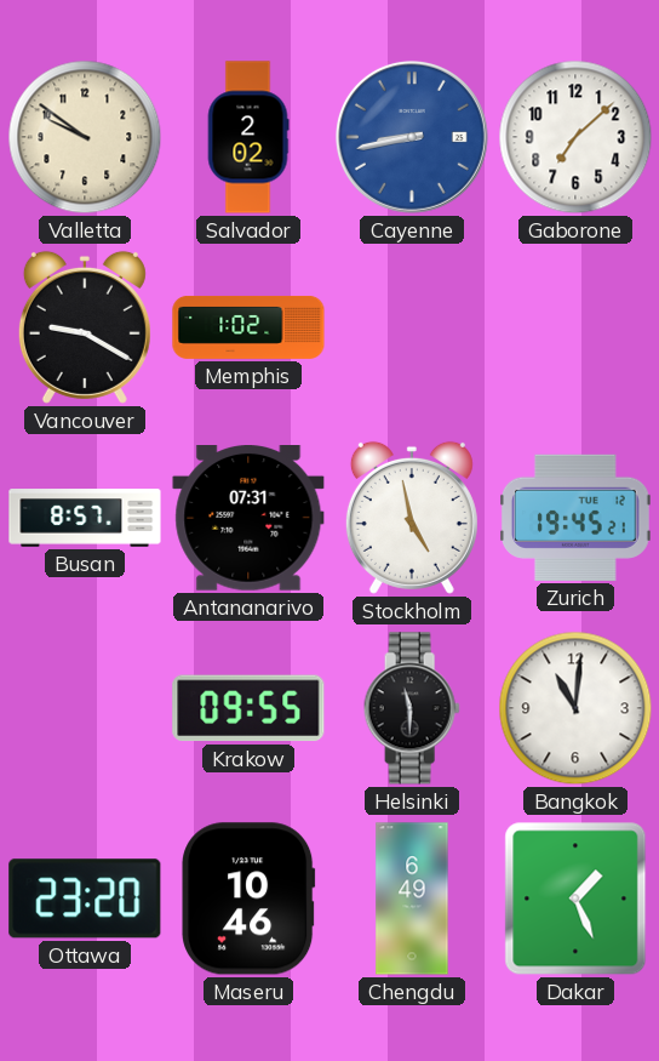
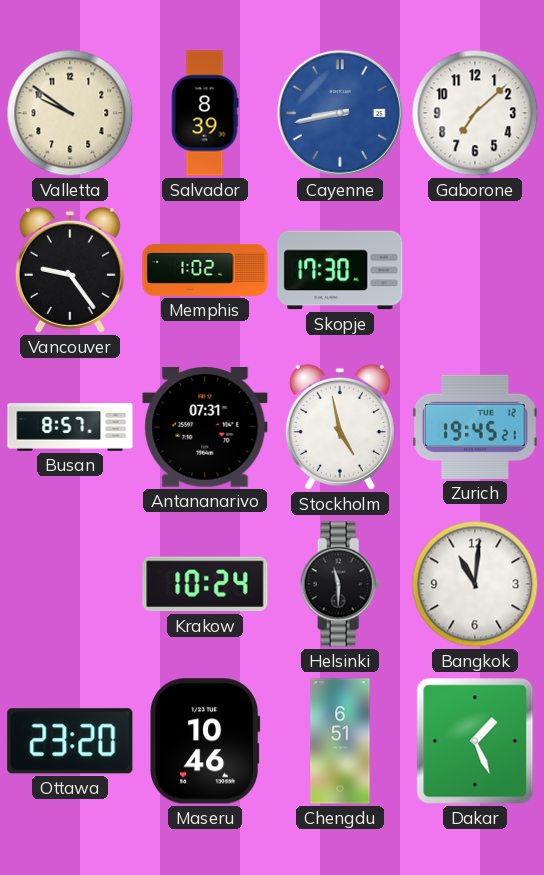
Salvador: 2:02 -> 8:39
Vancouver: 9:20 -> 9:24
Skopje: none -> 17:30
Krakow: 09:55 -> 10:24
Chengdu: 6:49 -> 6:51
